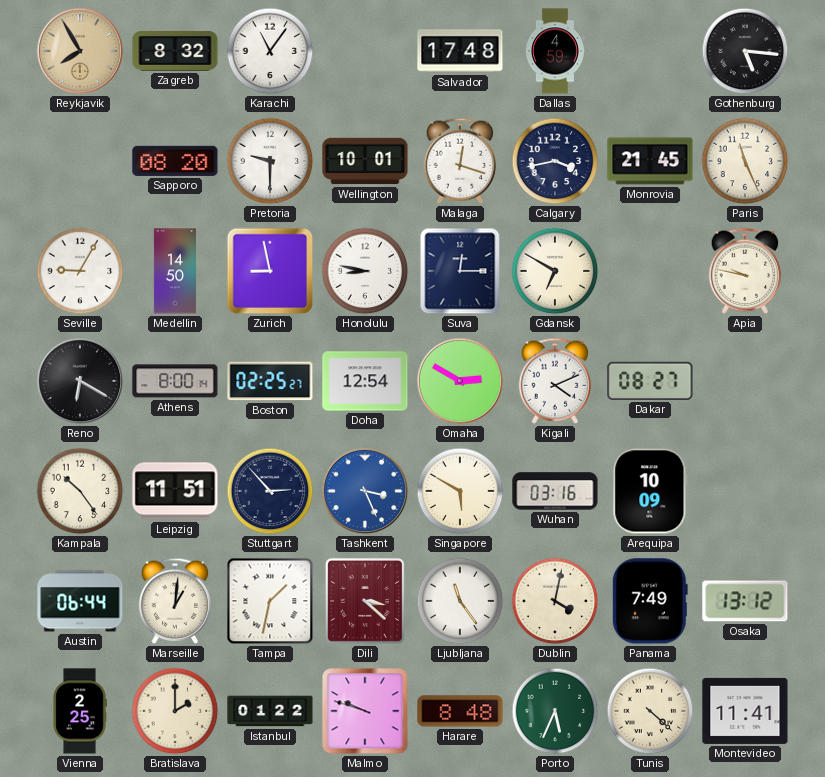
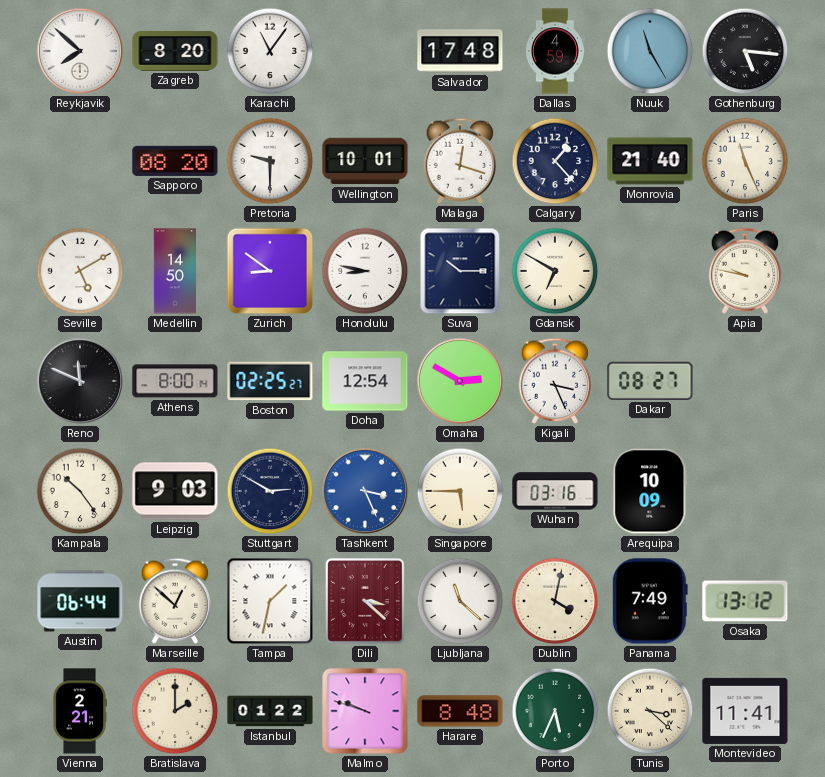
Reykjavik: 7:55 -> 7:52
Reykjavik dial: champagne -> white
Zagreb: 8:32 -> 8:20
Nuuk: none -> 11:25
Calgary: 3:43 -> 1:23
Monrovia: 21:45 -> 21:40
Seville: 9:05 -> 5:10
Zurich: 8:58 -> 8:51
Suva: 12:15 -> 10:15
Reno: 6:20 -> 11:49
Kigali: 4:11 -> 3:26
Leipzig: 11:51 -> 9:03
Stuttgart: 2:53 -> 2:50
Singapore: 5:50 -> 5:45
Marseille: 1:01 -> 12:52
Ljubljana: 11:24 -> 11:22
Vienna: 2:25 -> 2:21
Tunis: 4:22 -> 3:22
